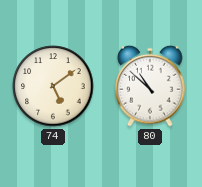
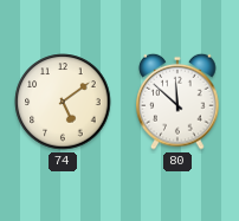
80: 10:52 -> 11:52
